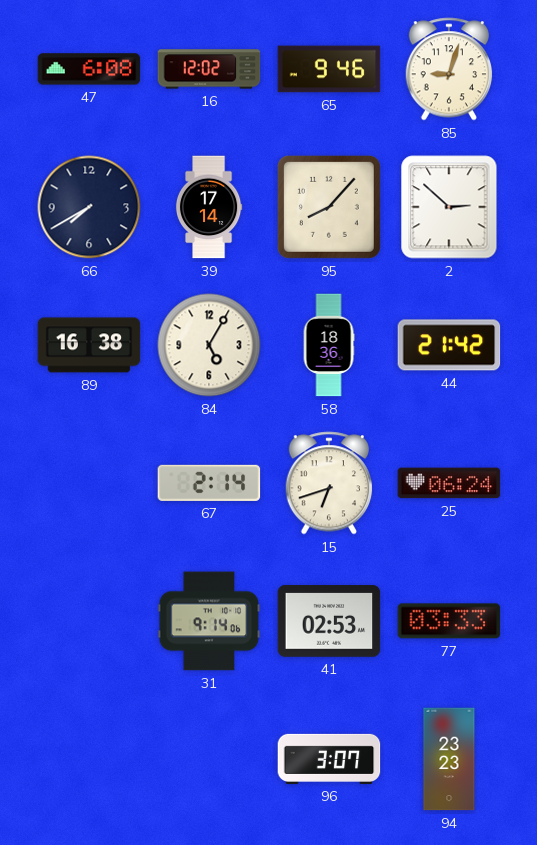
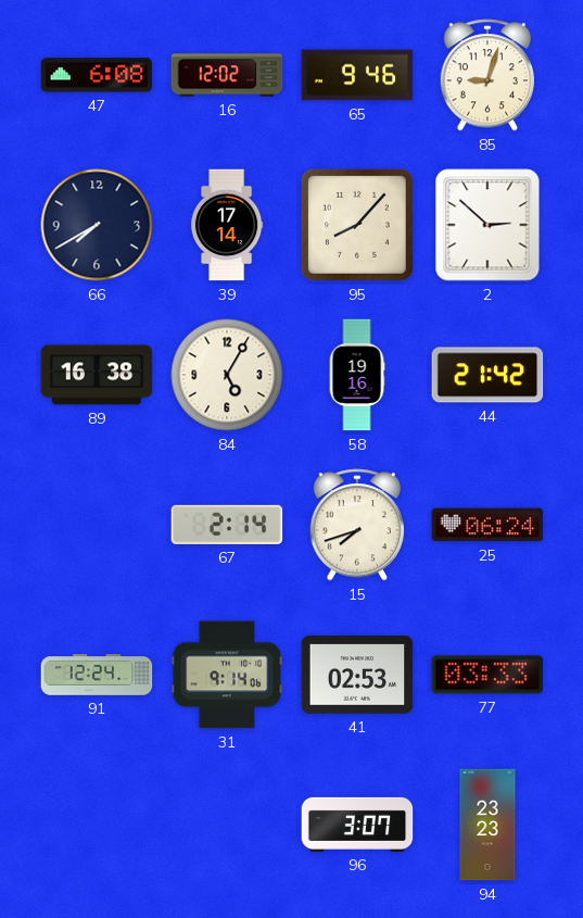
58: 18:36 -> 19:16
15: 6:42 -> 7:42
91: none -> 12:24
